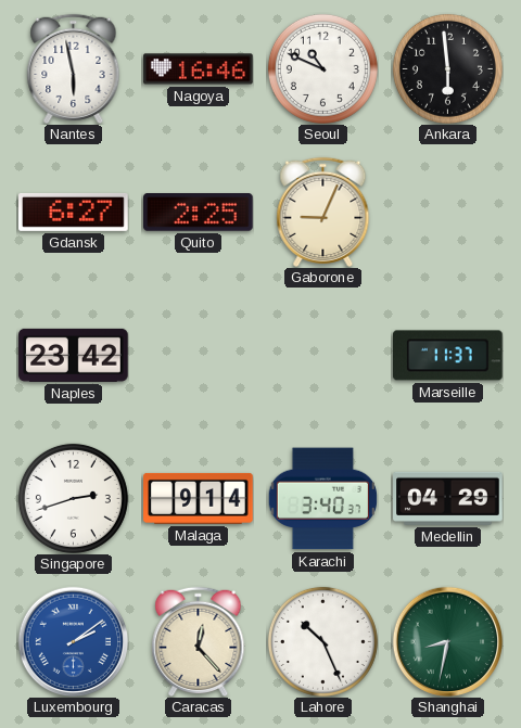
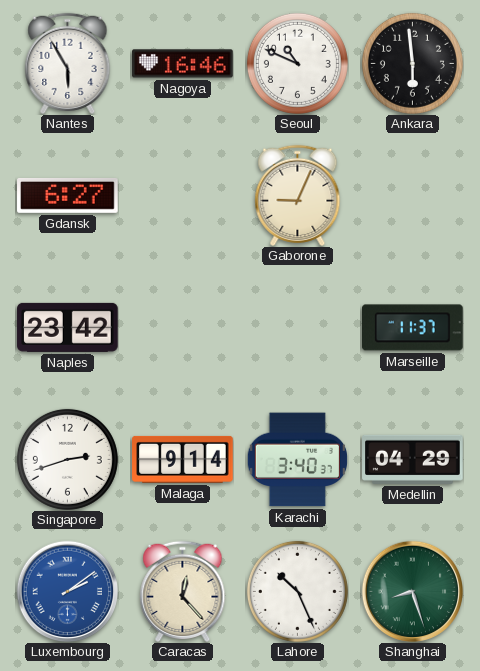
Nantes: 5:58 -> 5:55
Quito: 2:25 -> none
Shanghai: 8:32 -> 8:27
